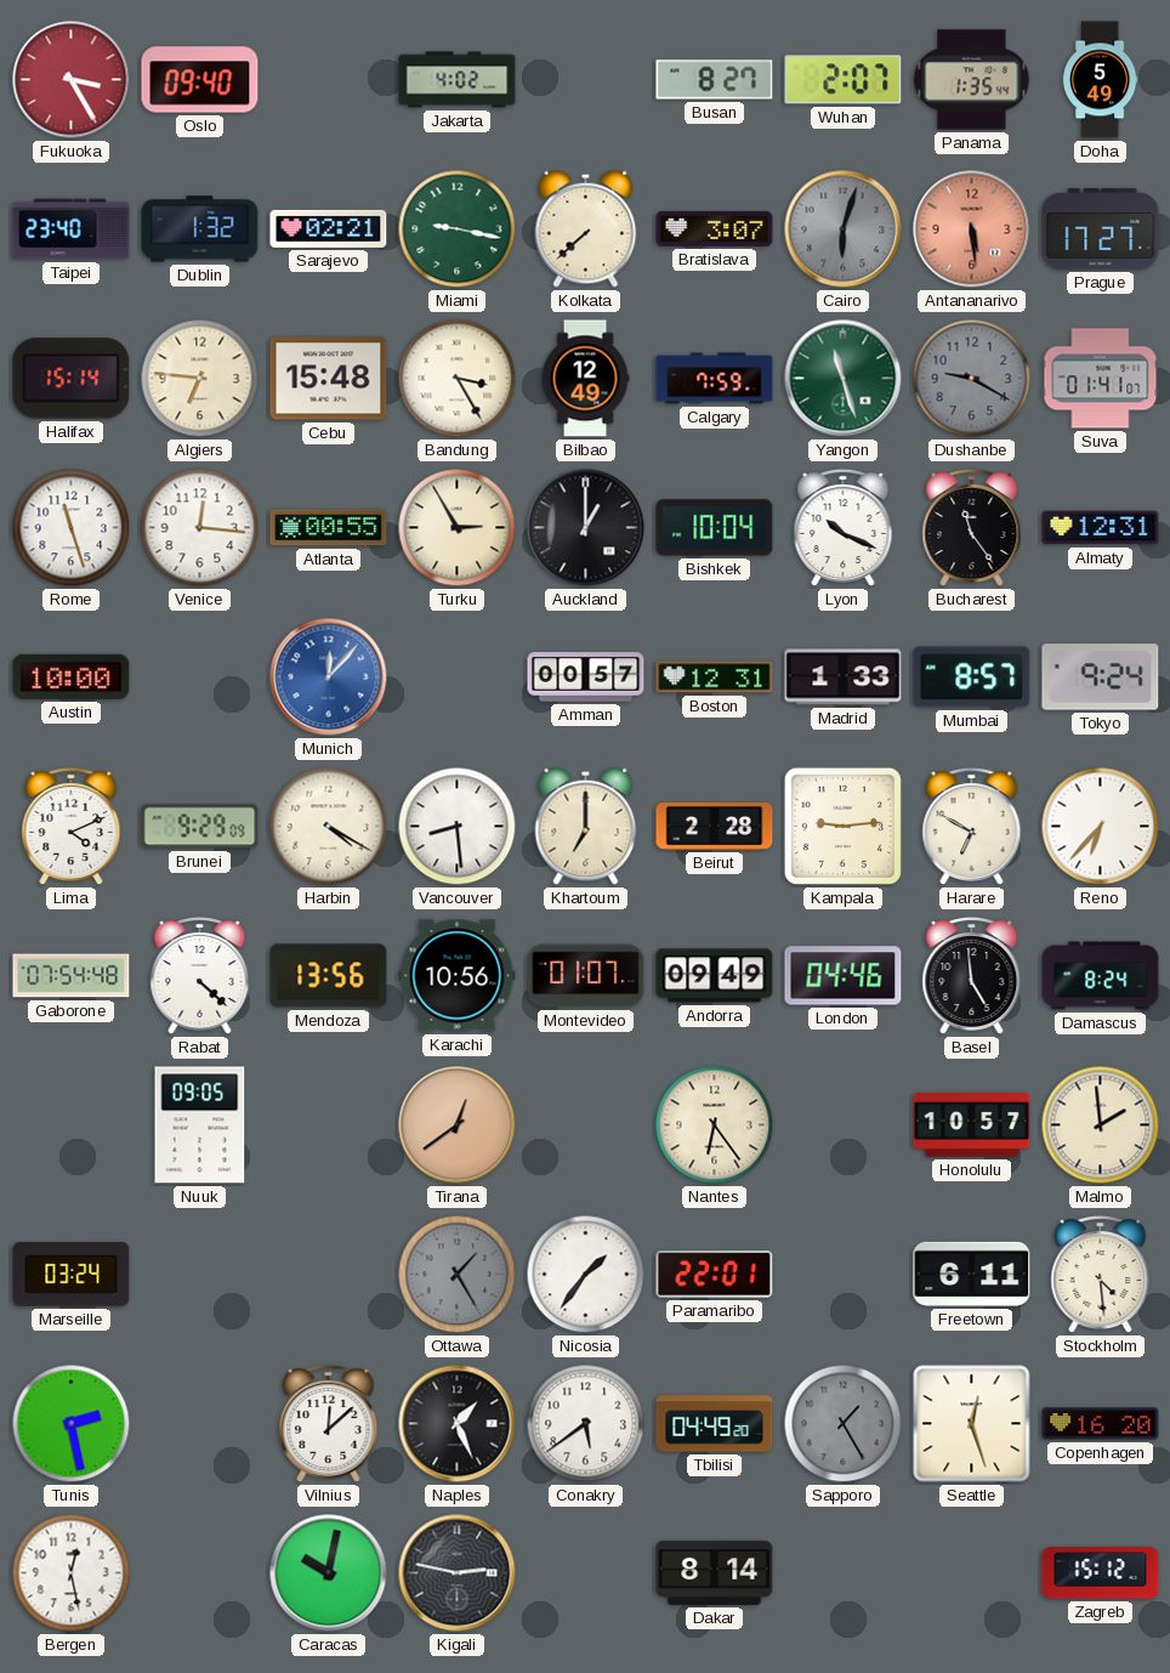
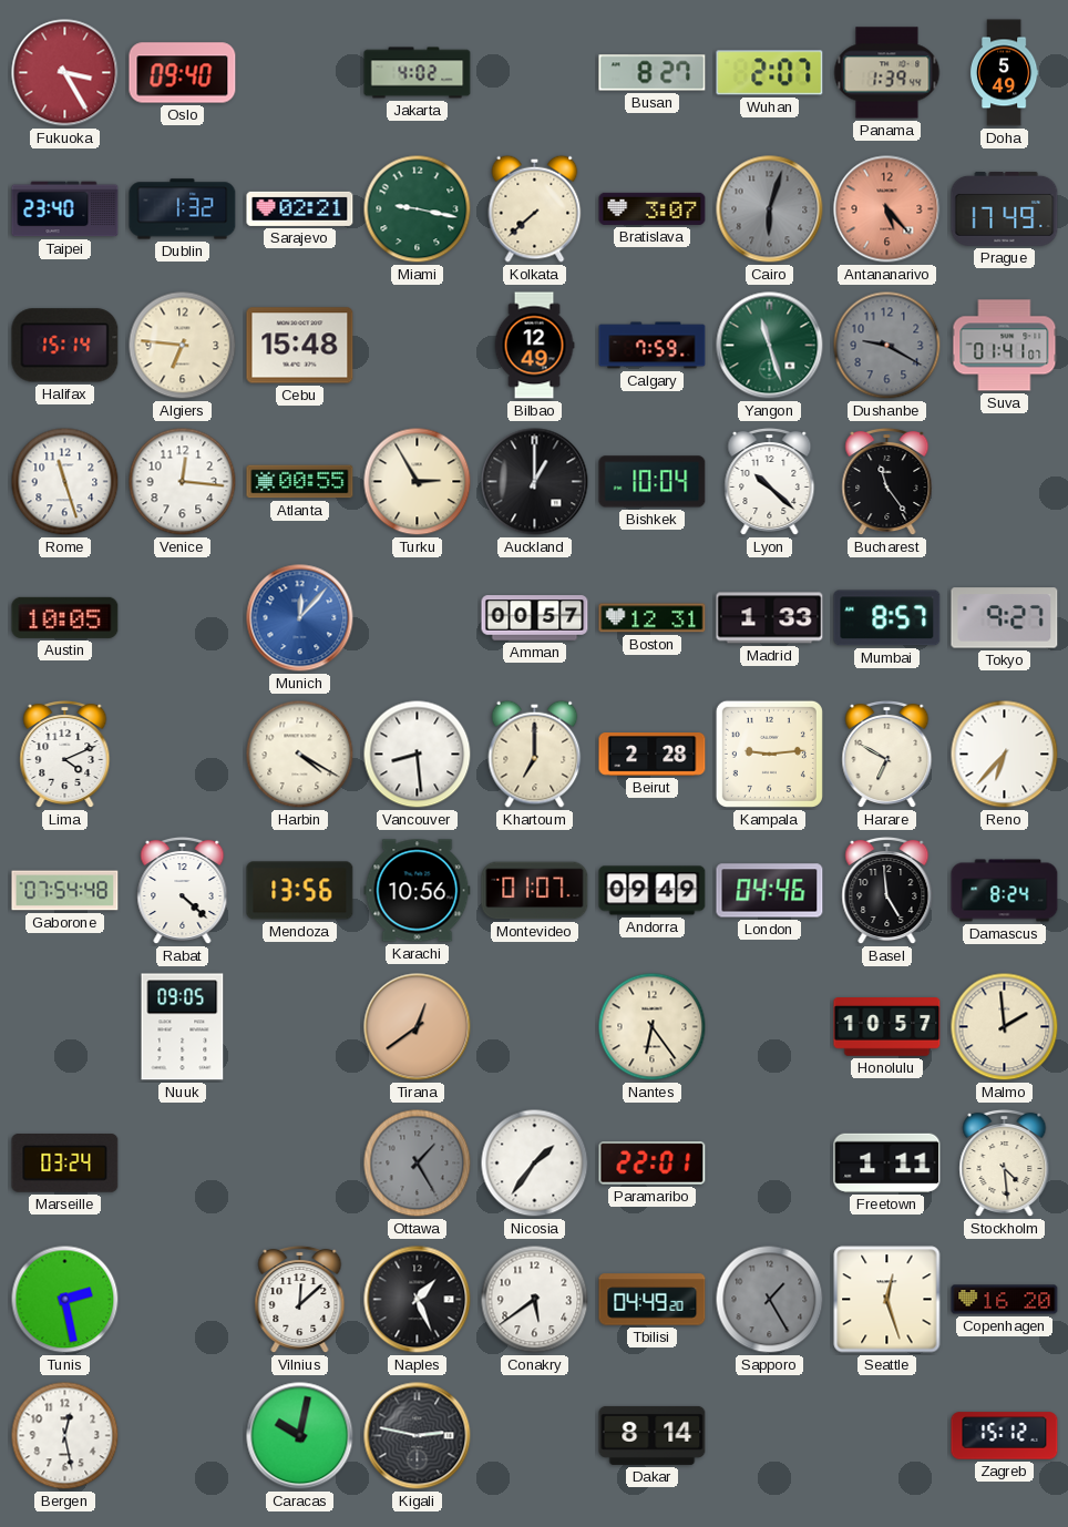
Panama: 1:35 -> 1:39
Antananarivo: 5:29 -> 5:23
Prague: 17:27 -> 17:49
Bandung: 3:25 -> none
Lyon: 10:19 -> 10:22
Almaty: 12:31 -> none
Austin: 10:00 -> 10:05
Tokyo: 9:24 -> 9:27
Brunei: 9:29 -> none
Freetown: 6:11 -> 1:11
